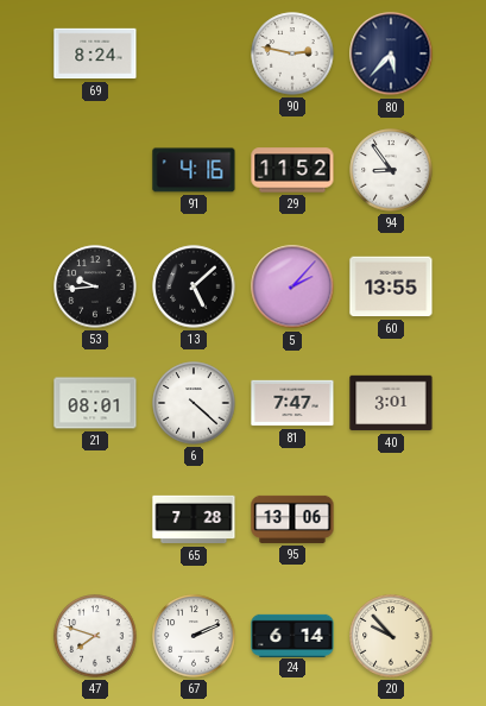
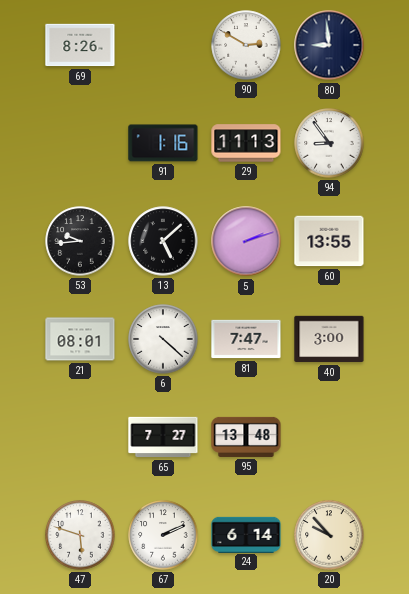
69: 8:24 -> 8:26
90: 2:47 -> 2:50
80: 5:37 -> 8:59
91: 4:16 -> 1:16
29: 11:52 -> 11:13
5: 2:07 -> 2:12
40: 3:01 -> 3:00
65: 7:28 -> 7:27
95: 13:06 -> 13:48
47: 7:48 -> 5:48
